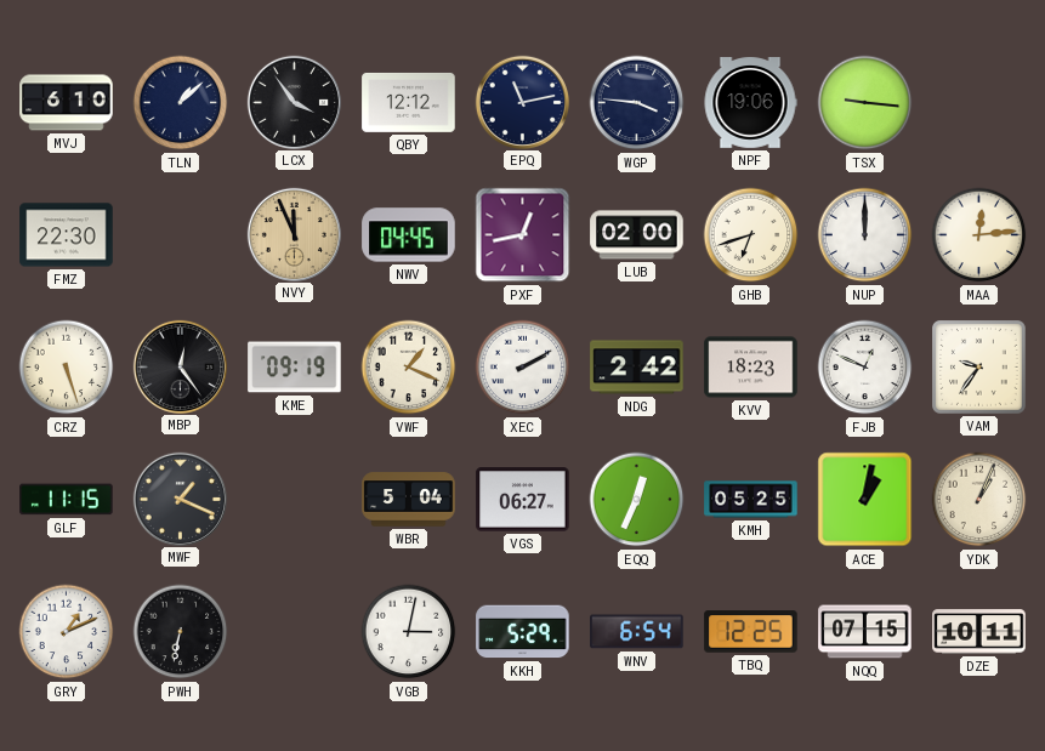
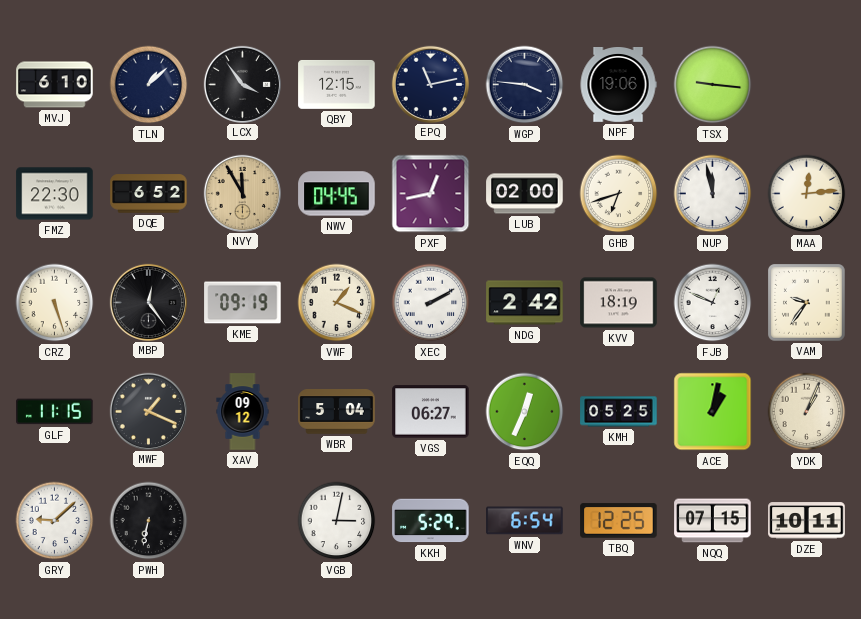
QBY: 12:12 -> 12:15
DQE: none -> 6:52
NVY: 11:56 -> 11:55
NUP: 12:00 -> 11:58
KVV: 18:23 -> 18:19
XAV: none -> 09:12
GRY: 1:11 -> 9:08
